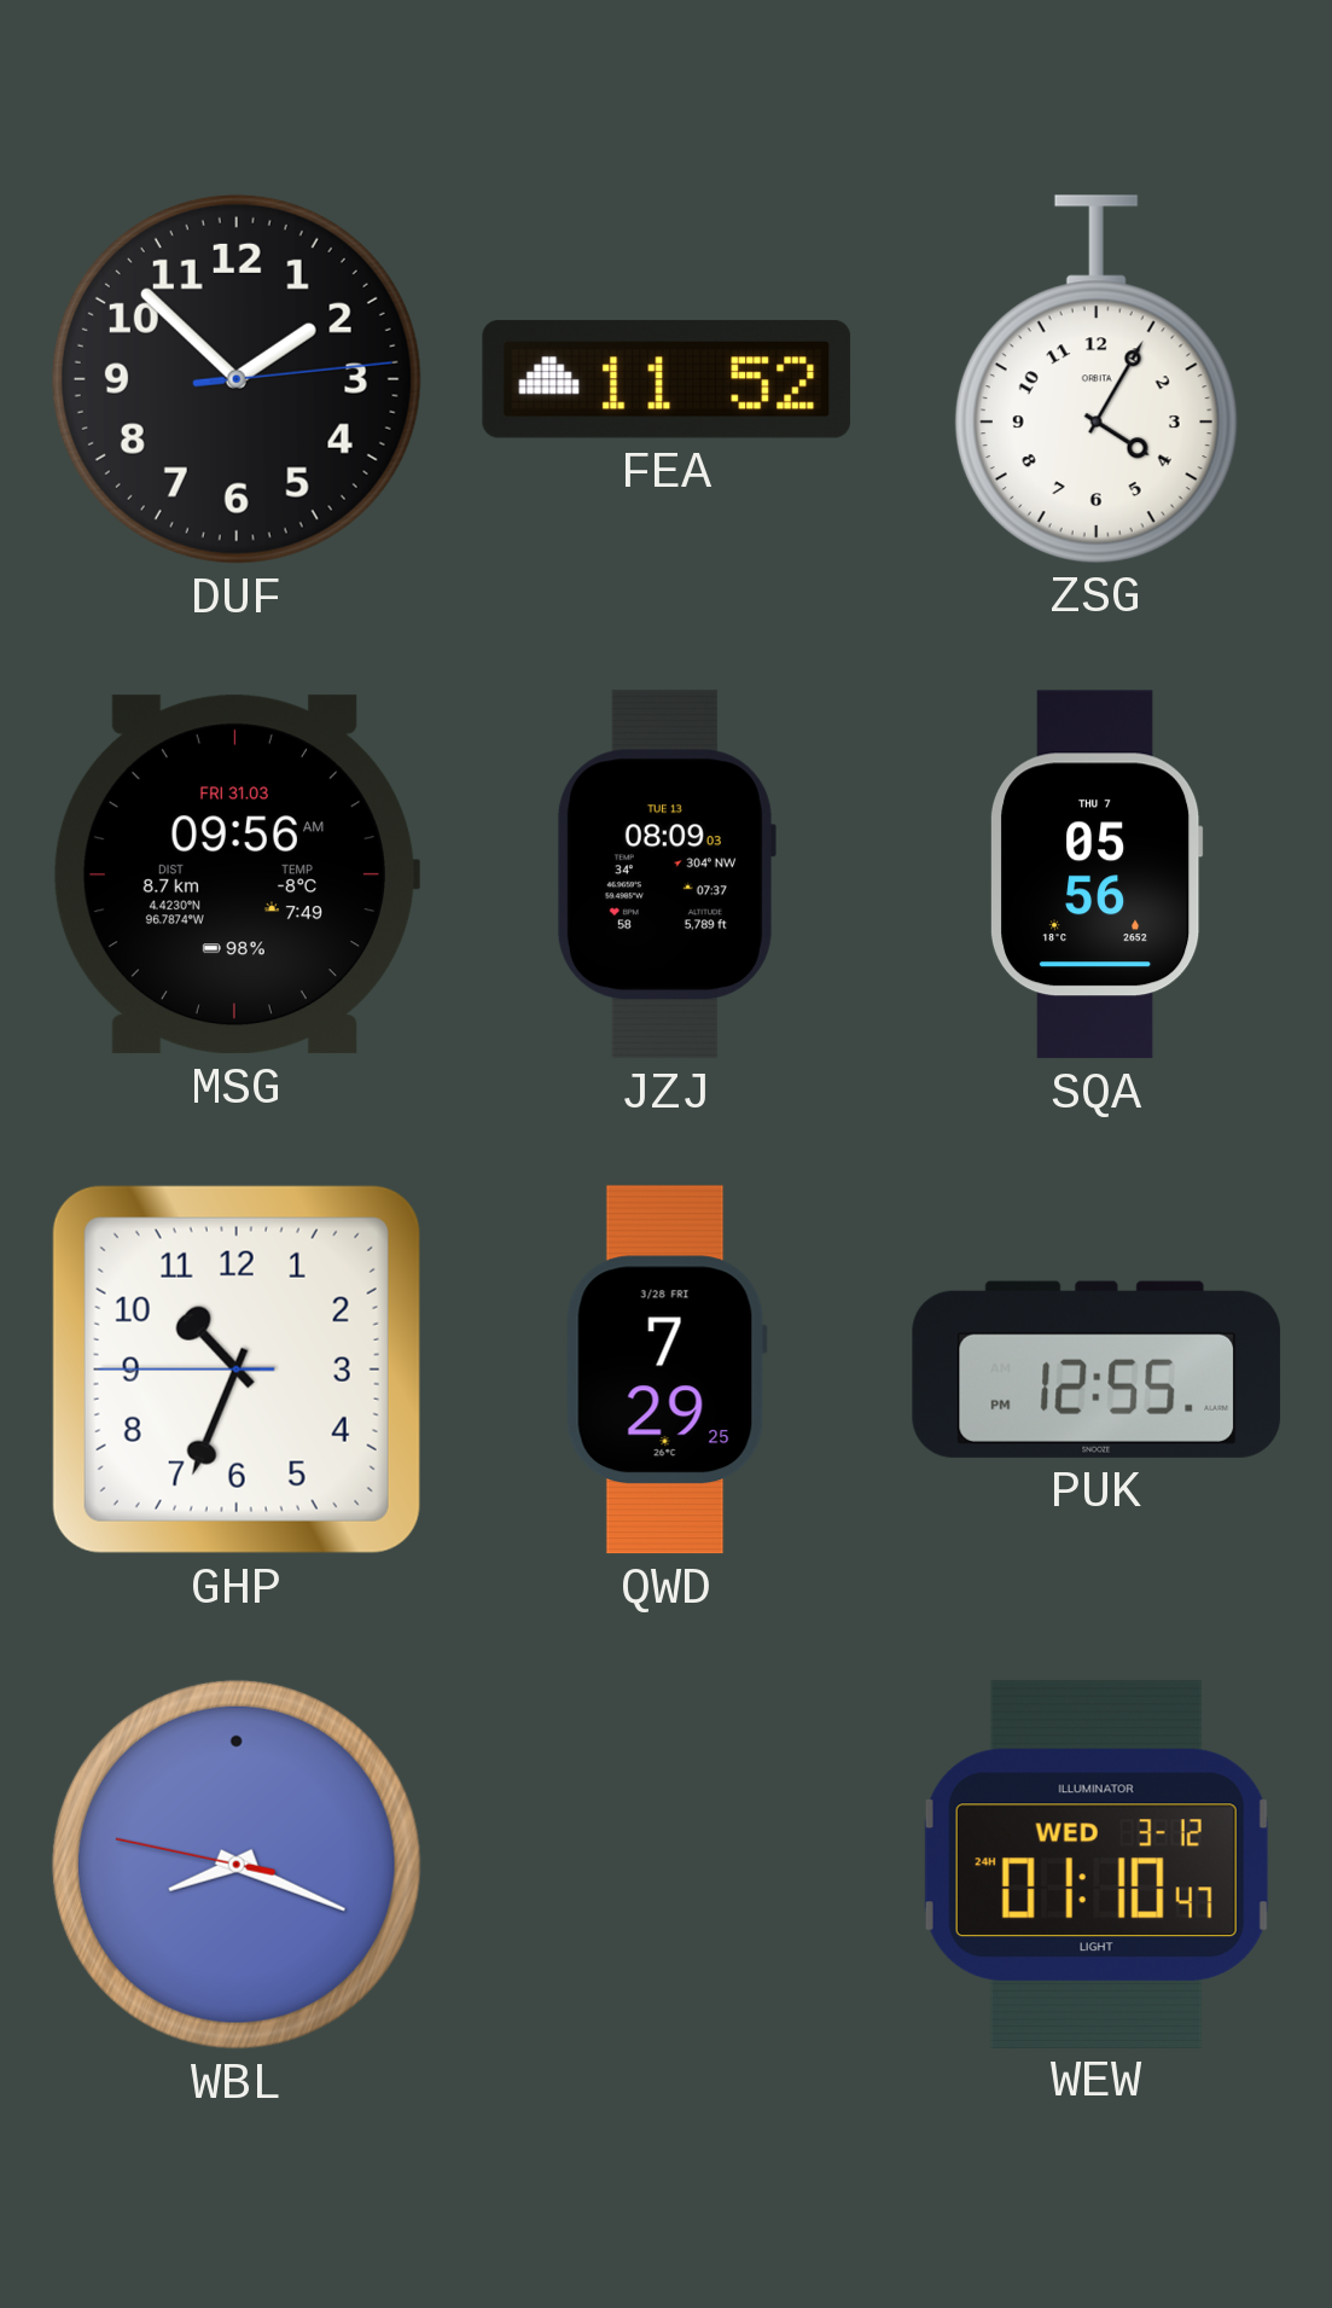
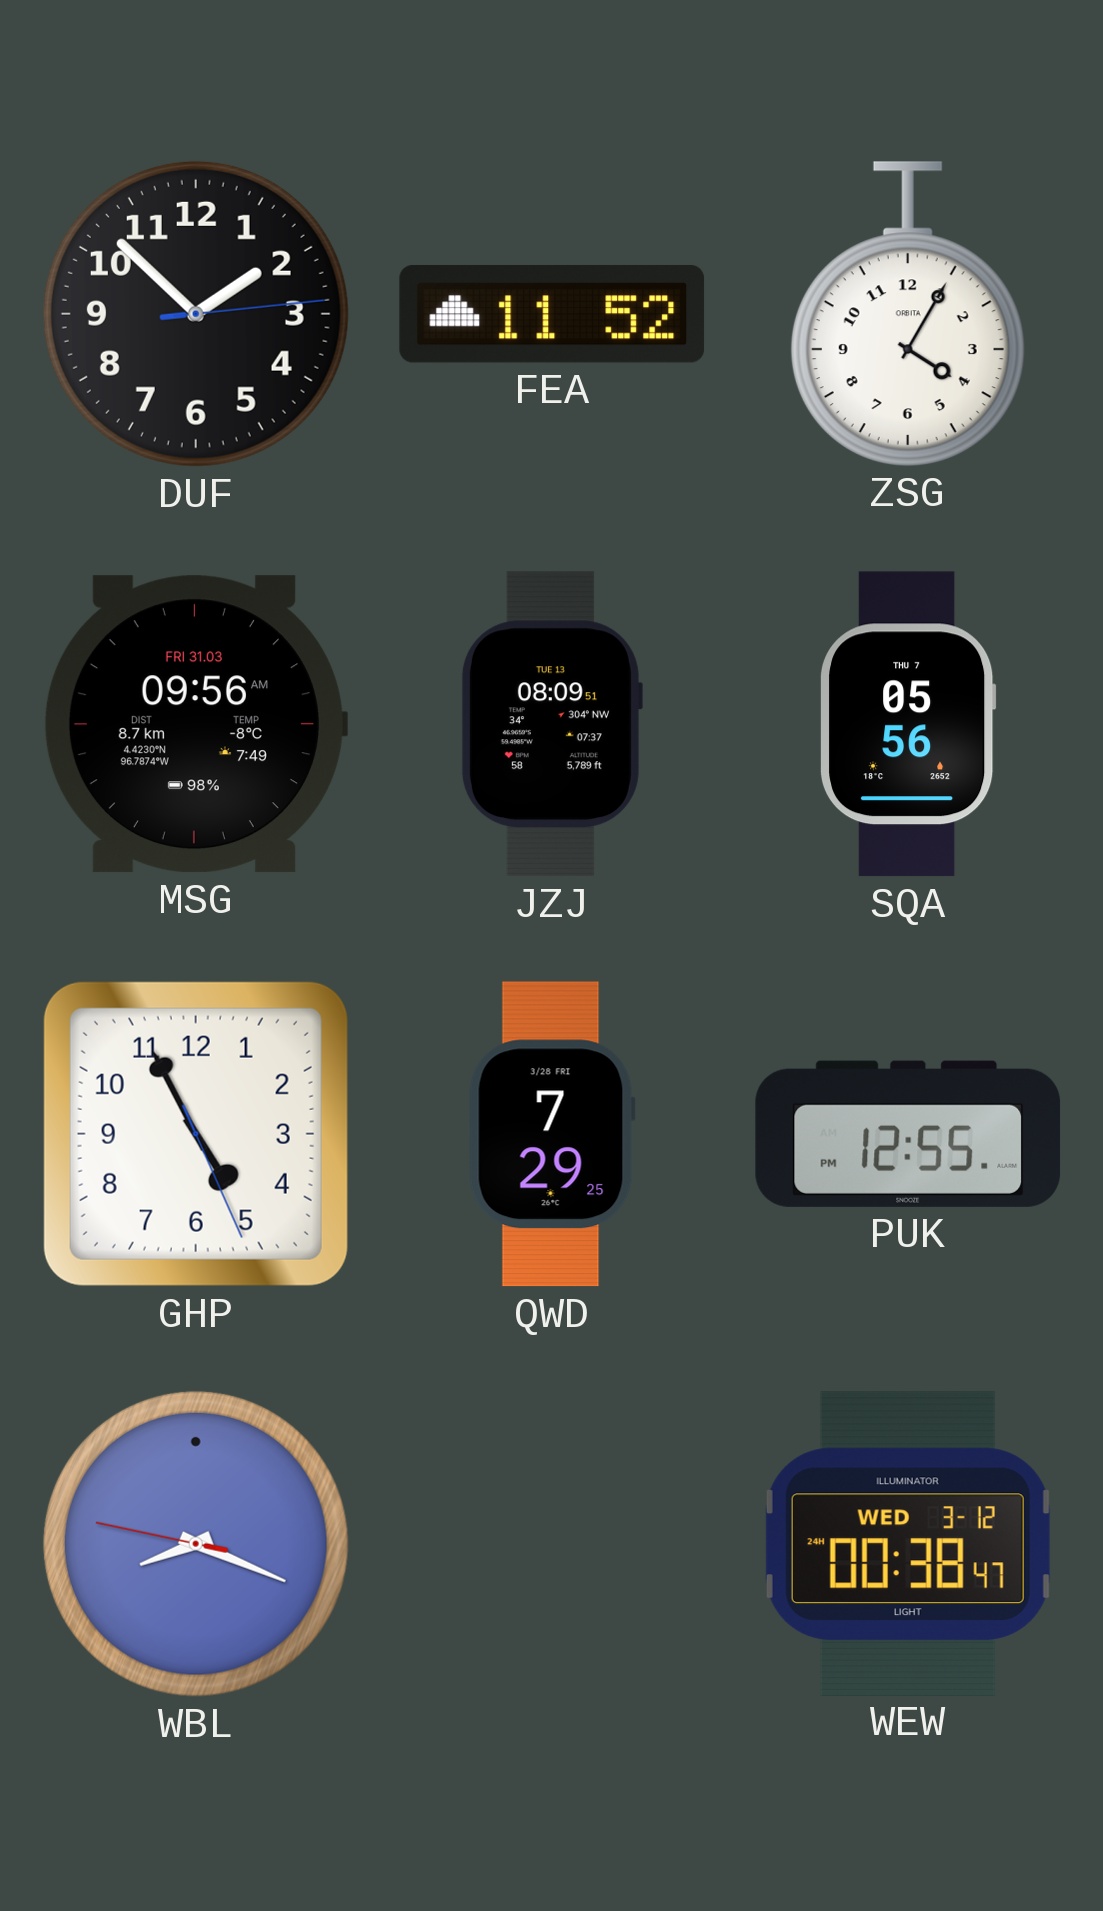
JZJ: 08:09:03 -> 08:09:51
GHP: 10:33 -> 4:55
WEW: 01:10 -> 00:38
